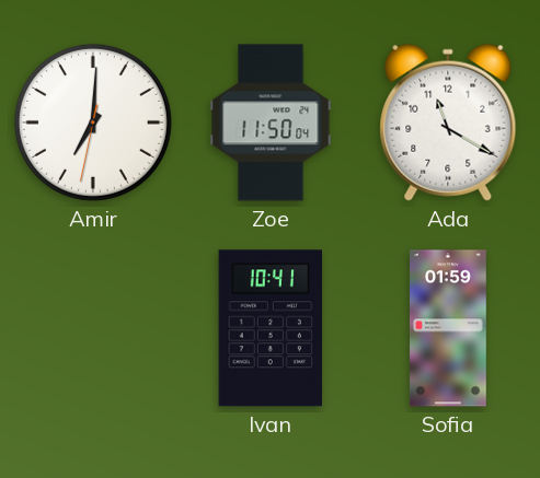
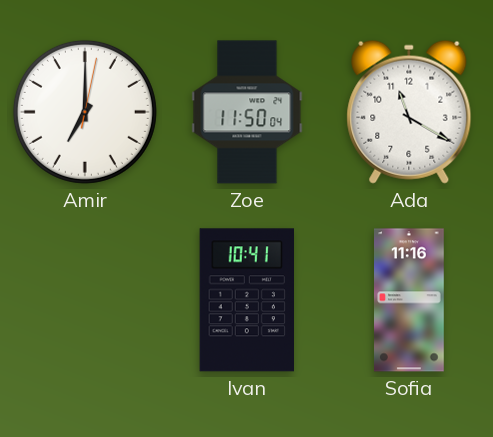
Amir: 7:00:32 -> 7:00:02
Sofia: 01:59 -> 11:16
